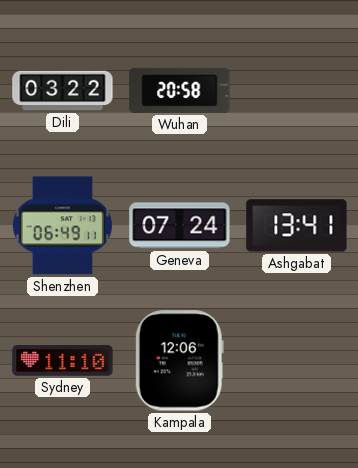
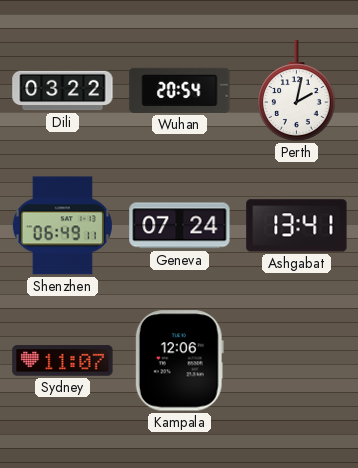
Wuhan: 20:58 -> 20:54
Perth: none -> 2:02
Sydney: 11:10 -> 11:07
